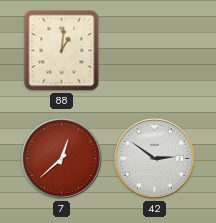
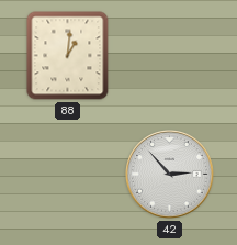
7: 12:38 -> none
42: 2:51 -> 2:53
